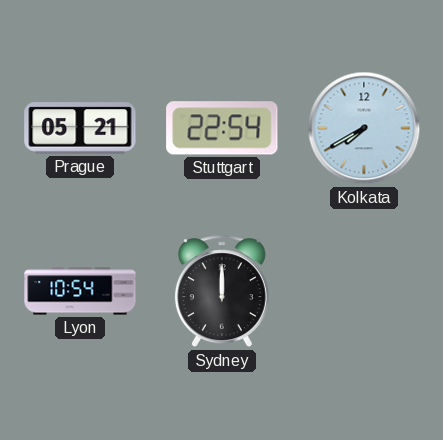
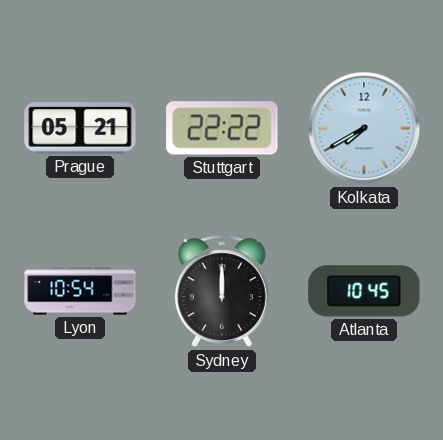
Stuttgart: 22:54 -> 22:22
Atlanta: none -> 10:45
